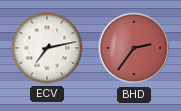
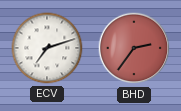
ECV: 7:13 -> 7:12
